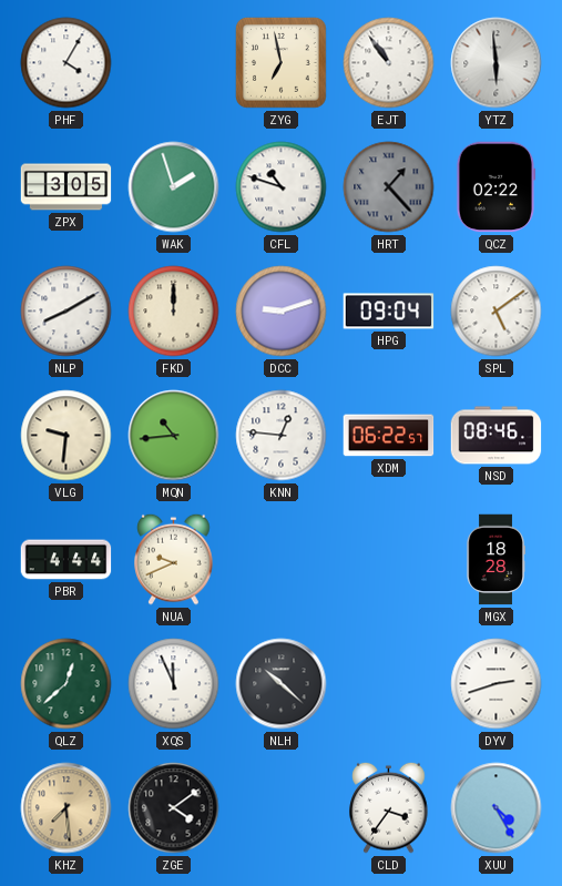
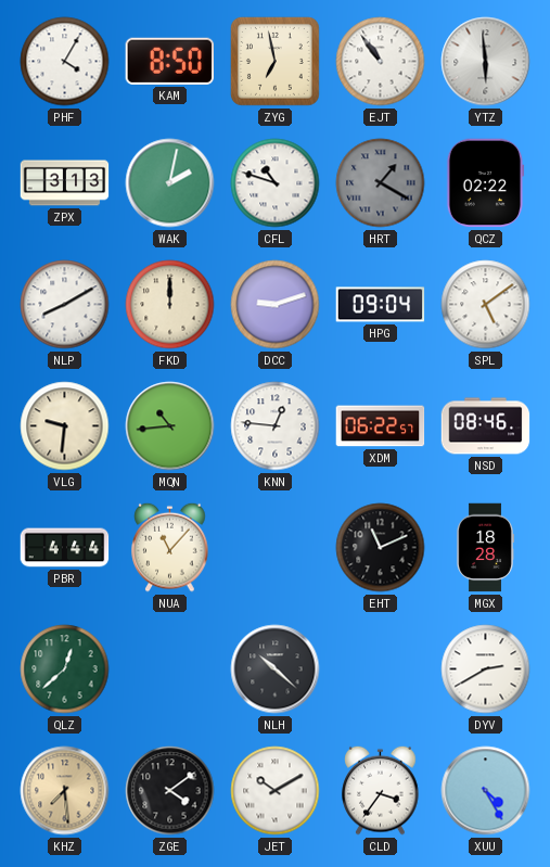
KAM: none -> 8:50
ZPX: 3:05 -> 3:13
WAK: 1:57 -> 2:02
HRT: 1:23 -> 1:20
NUA: 9:41 -> 11:07
EHT: none -> 11:11
XQS: 11:56 -> none
DYV: 2:42 -> 2:40
JET: none -> 10:10
